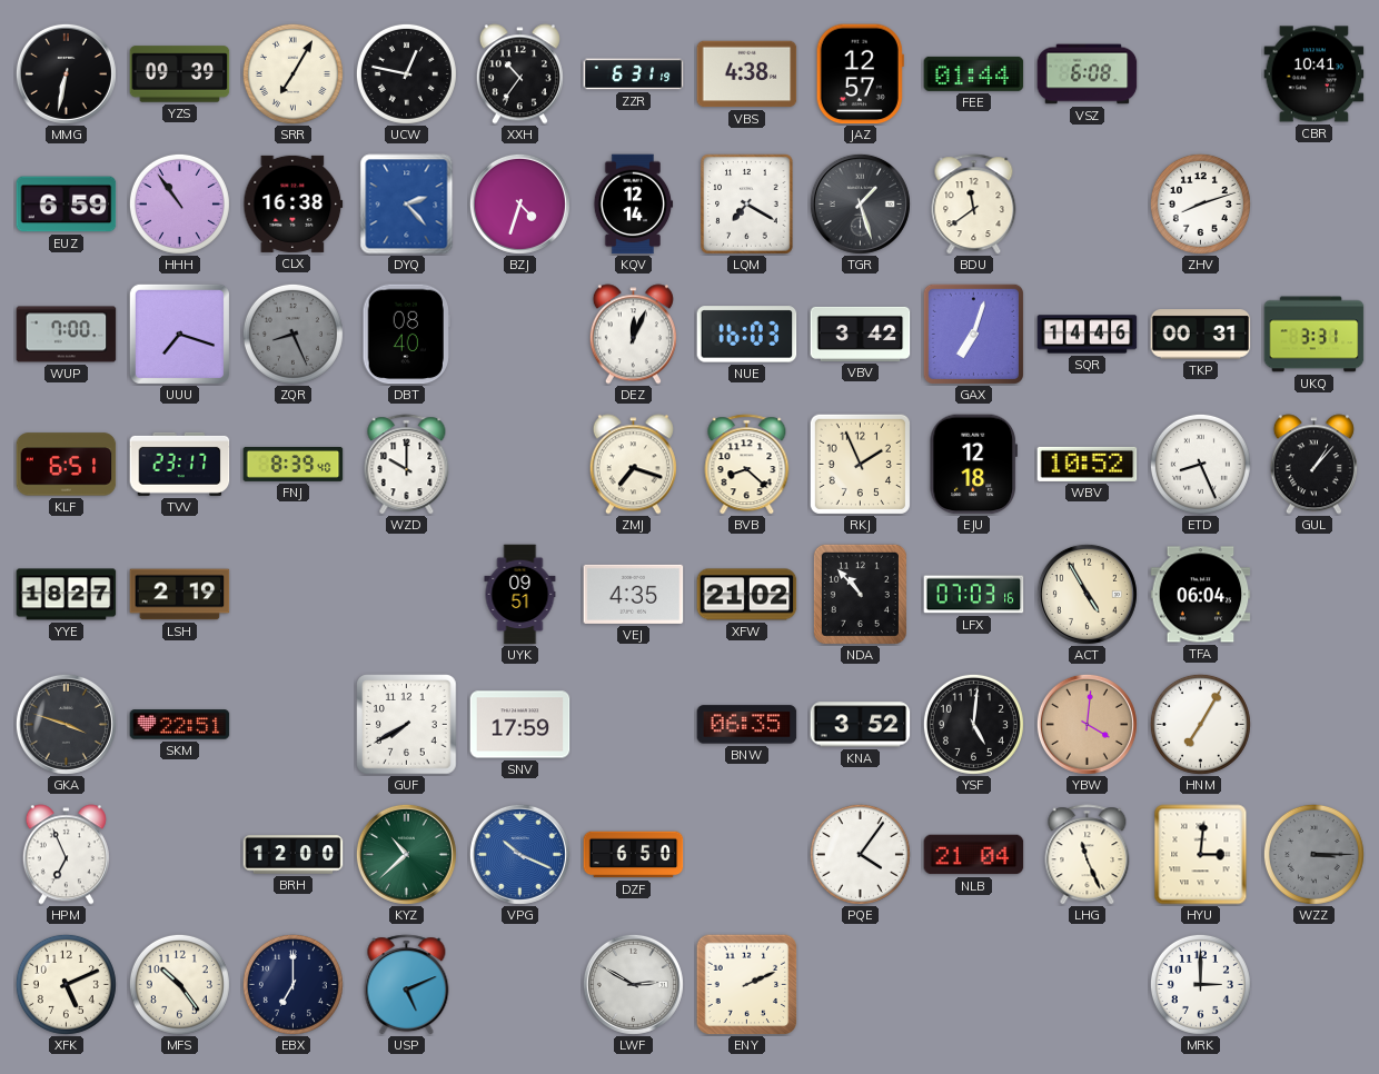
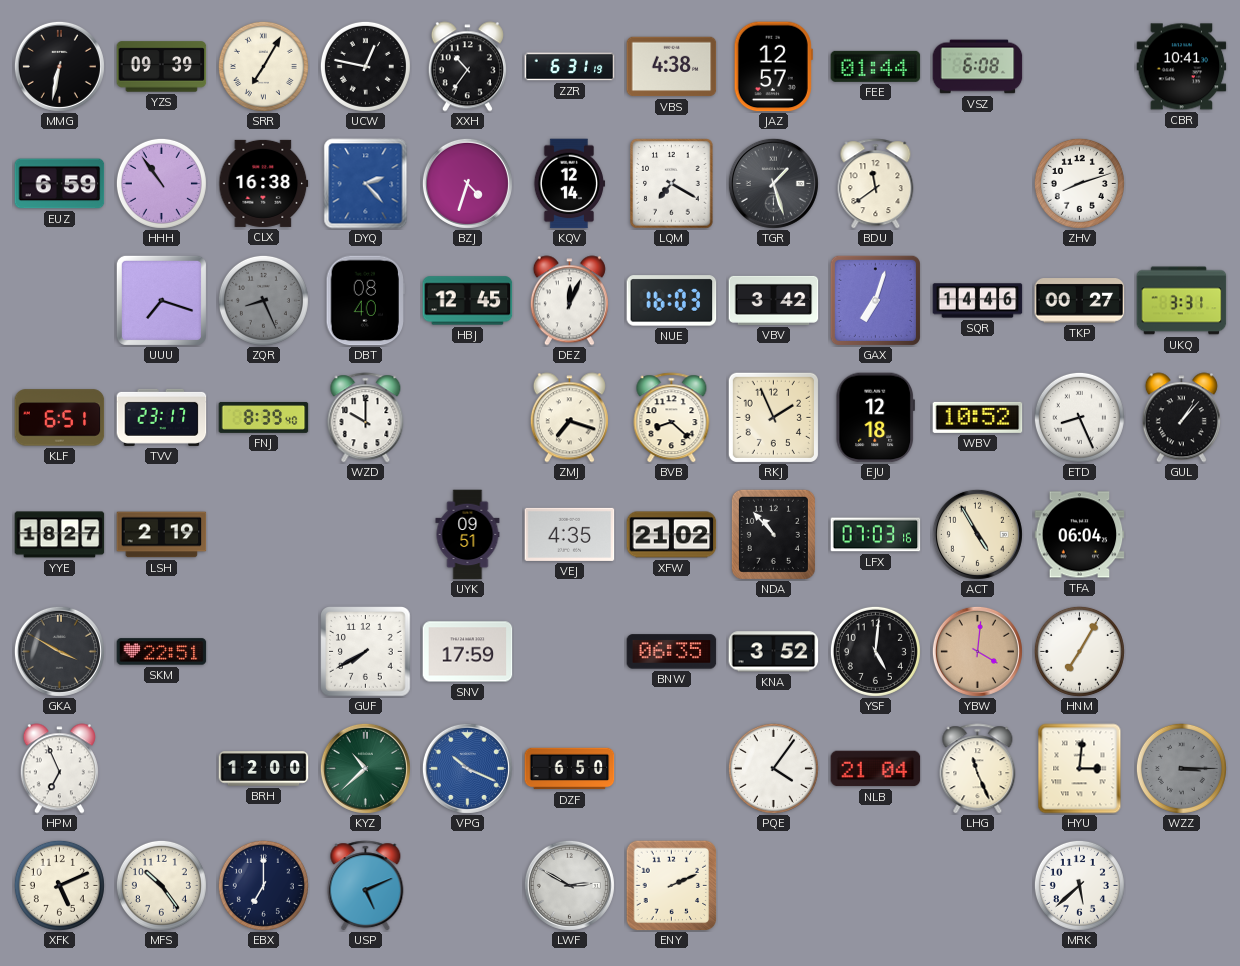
WUP: 7:00 -> none
HBJ: none -> 12:45
TKP: 00:31 -> 00:27
GKA: 3:48 -> 3:50
MRK: 3:00 -> 5:38
